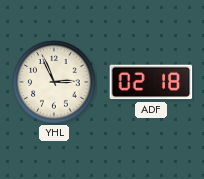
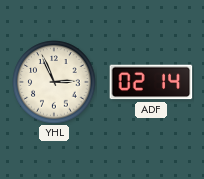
ADF: 02:18 -> 02:14
